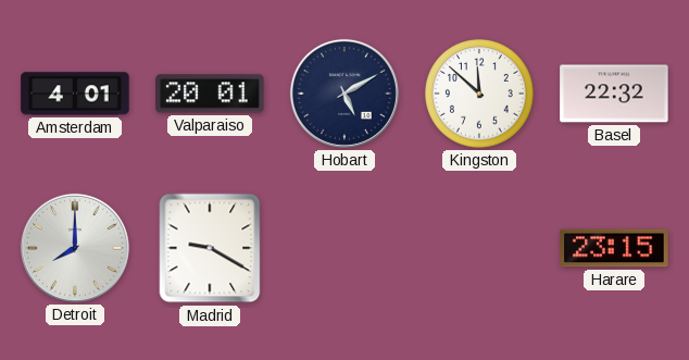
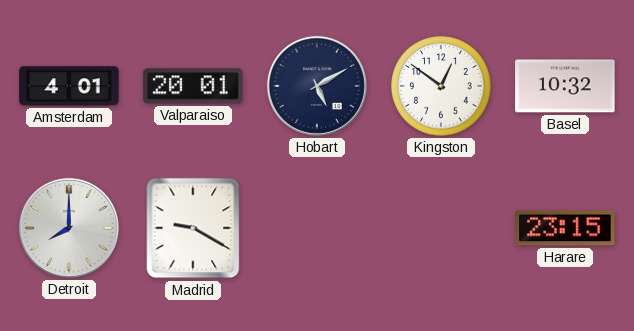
Kingston: 11:52 -> 12:51
Basel: 22:32 -> 10:32
